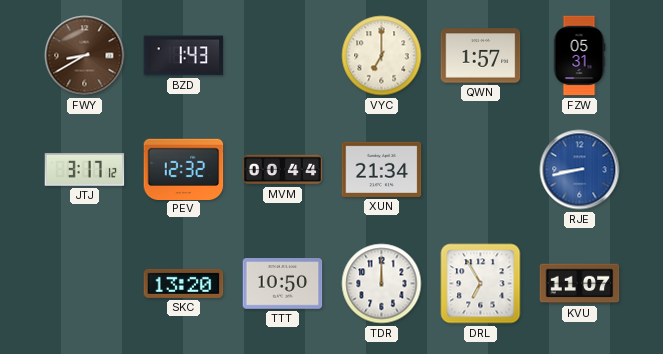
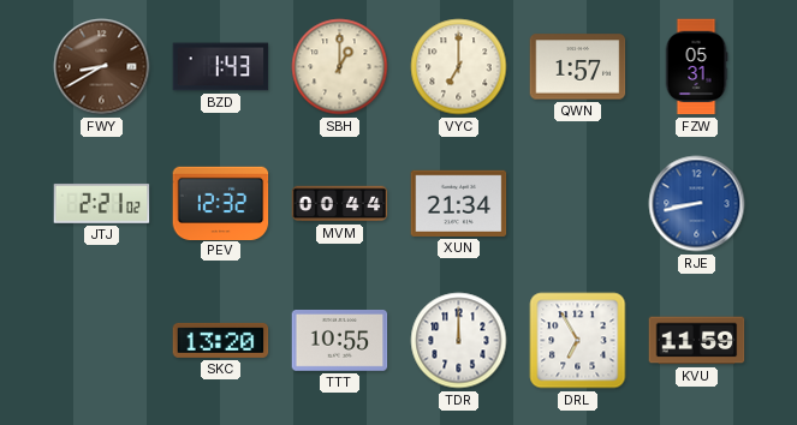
SBH: none -> 1:00
JTJ: 3:17 -> 2:21
TTT: 10:50 -> 10:55
KVU: 11:07 -> 11:59
